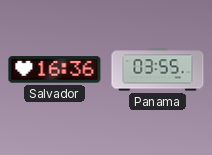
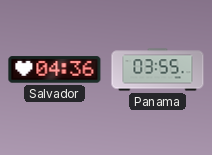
Salvador: 16:36 -> 04:36
